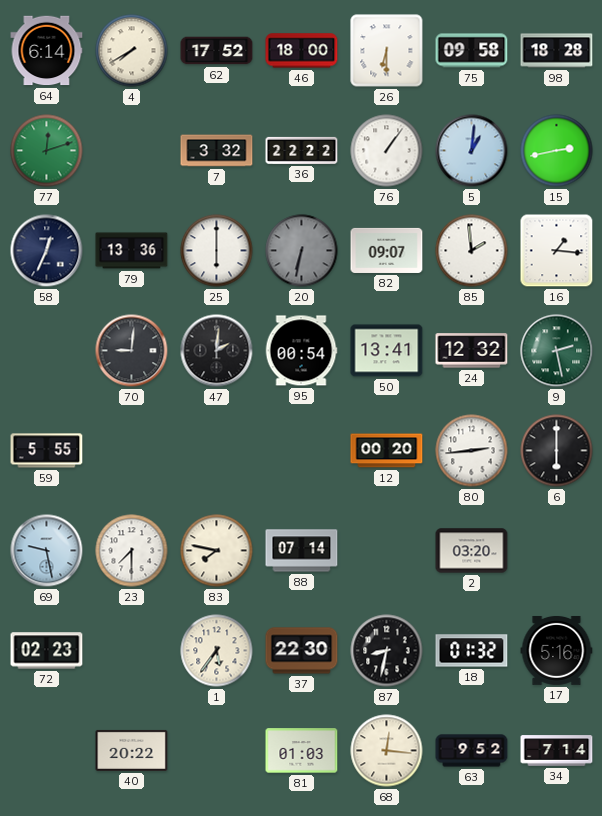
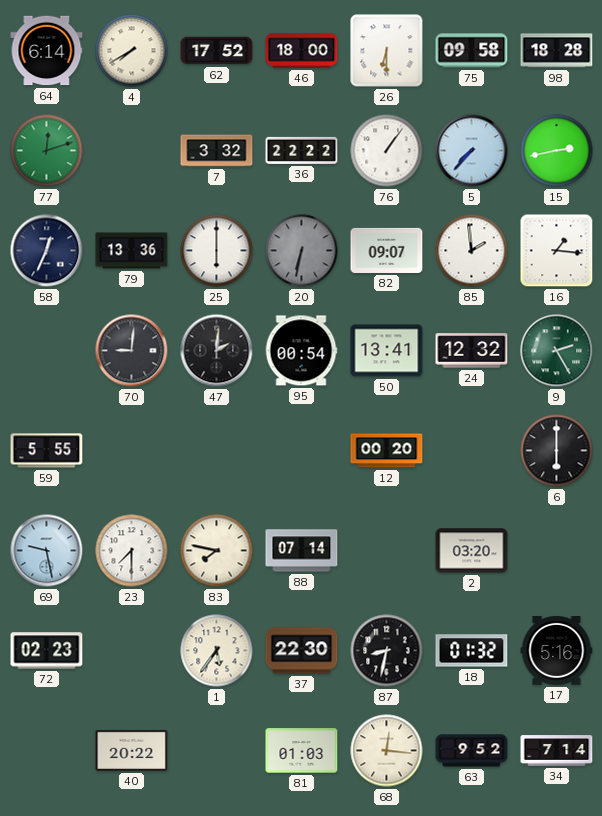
5: 1:01 -> 7:37
9: 2:28 -> 2:25
80: 2:44 -> none
